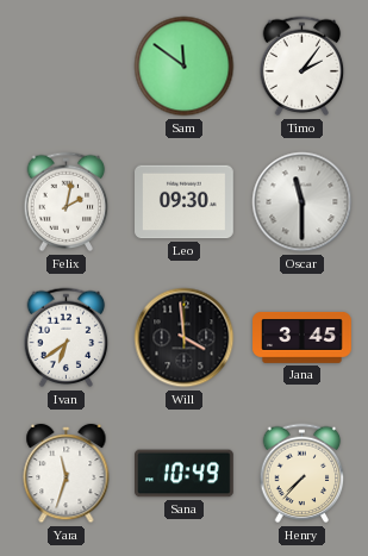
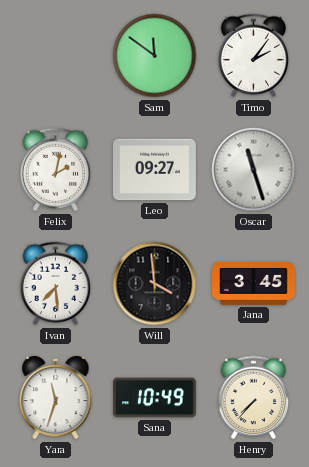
Leo: 09:30 -> 09:27
Oscar: 11:30 -> 11:27
Ivan: 6:39 -> 7:29
